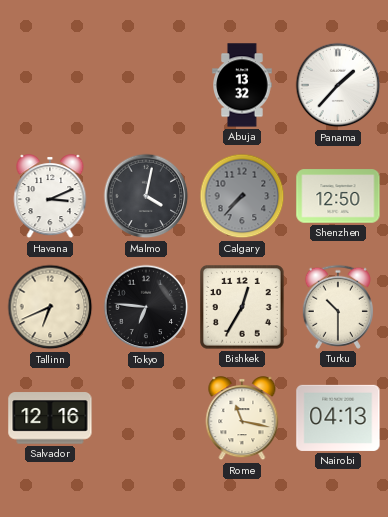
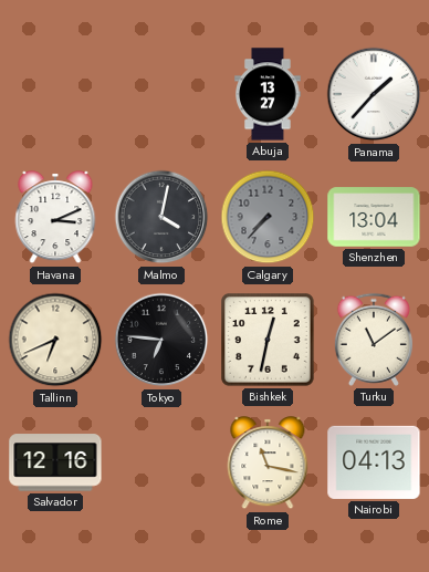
Abuja: 13:32 -> 13:27
Shenzhen: 12:50 -> 13:04
Bishkek: 12:35 -> 12:32
Turku: 10:30 -> 11:09
